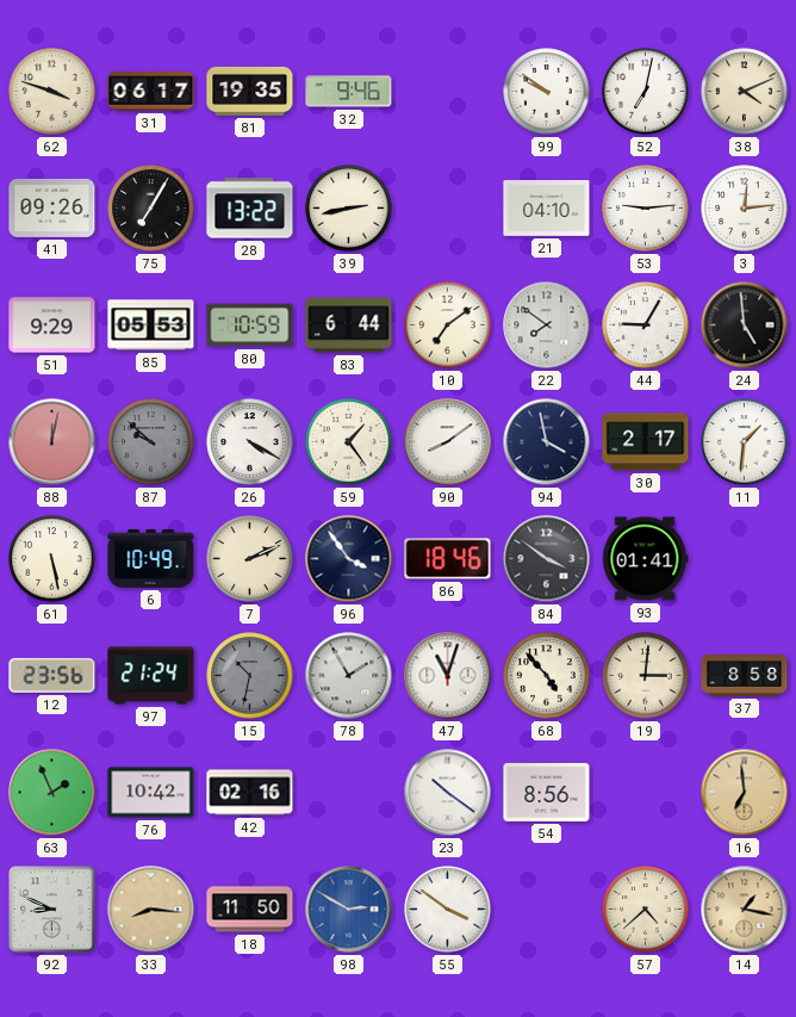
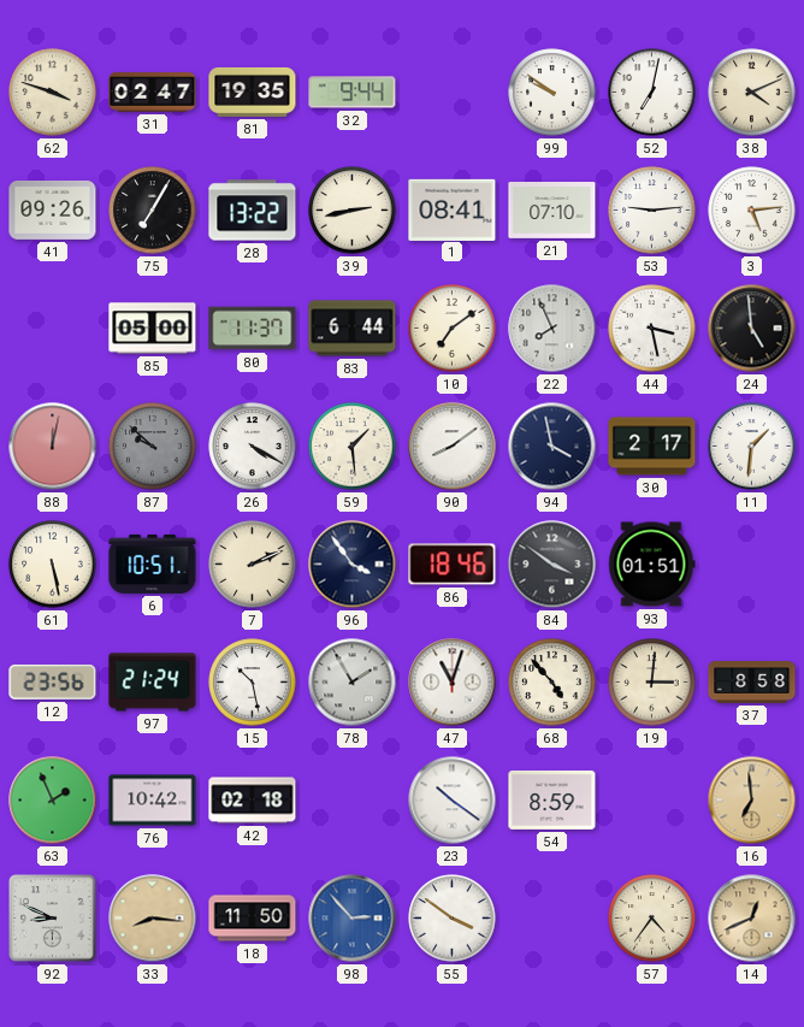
31: 06:17 -> 02:47
32: 9:46 -> 9:44
1: none -> 08:41
21: 04:10 -> 07:10
3: 12:14 -> 5:14
51: 9:29 -> none
85: 05:53 -> 05:00
80: 10:59 -> 11:37
22: 7:51 -> 7:56
44: 9:05 -> 3:28
59: 1:24 -> 1:29
6: 10:49 -> 10:51
93: 01:41 -> 01:51
15: 10:32 -> 10:28
15 dial: grey -> white
42: 02:16 -> 02:18
54: 8:56 -> 8:59
98: 2:50 -> 2:53
57: 4:38 -> 4:36
14: 1:17 -> 12:41
